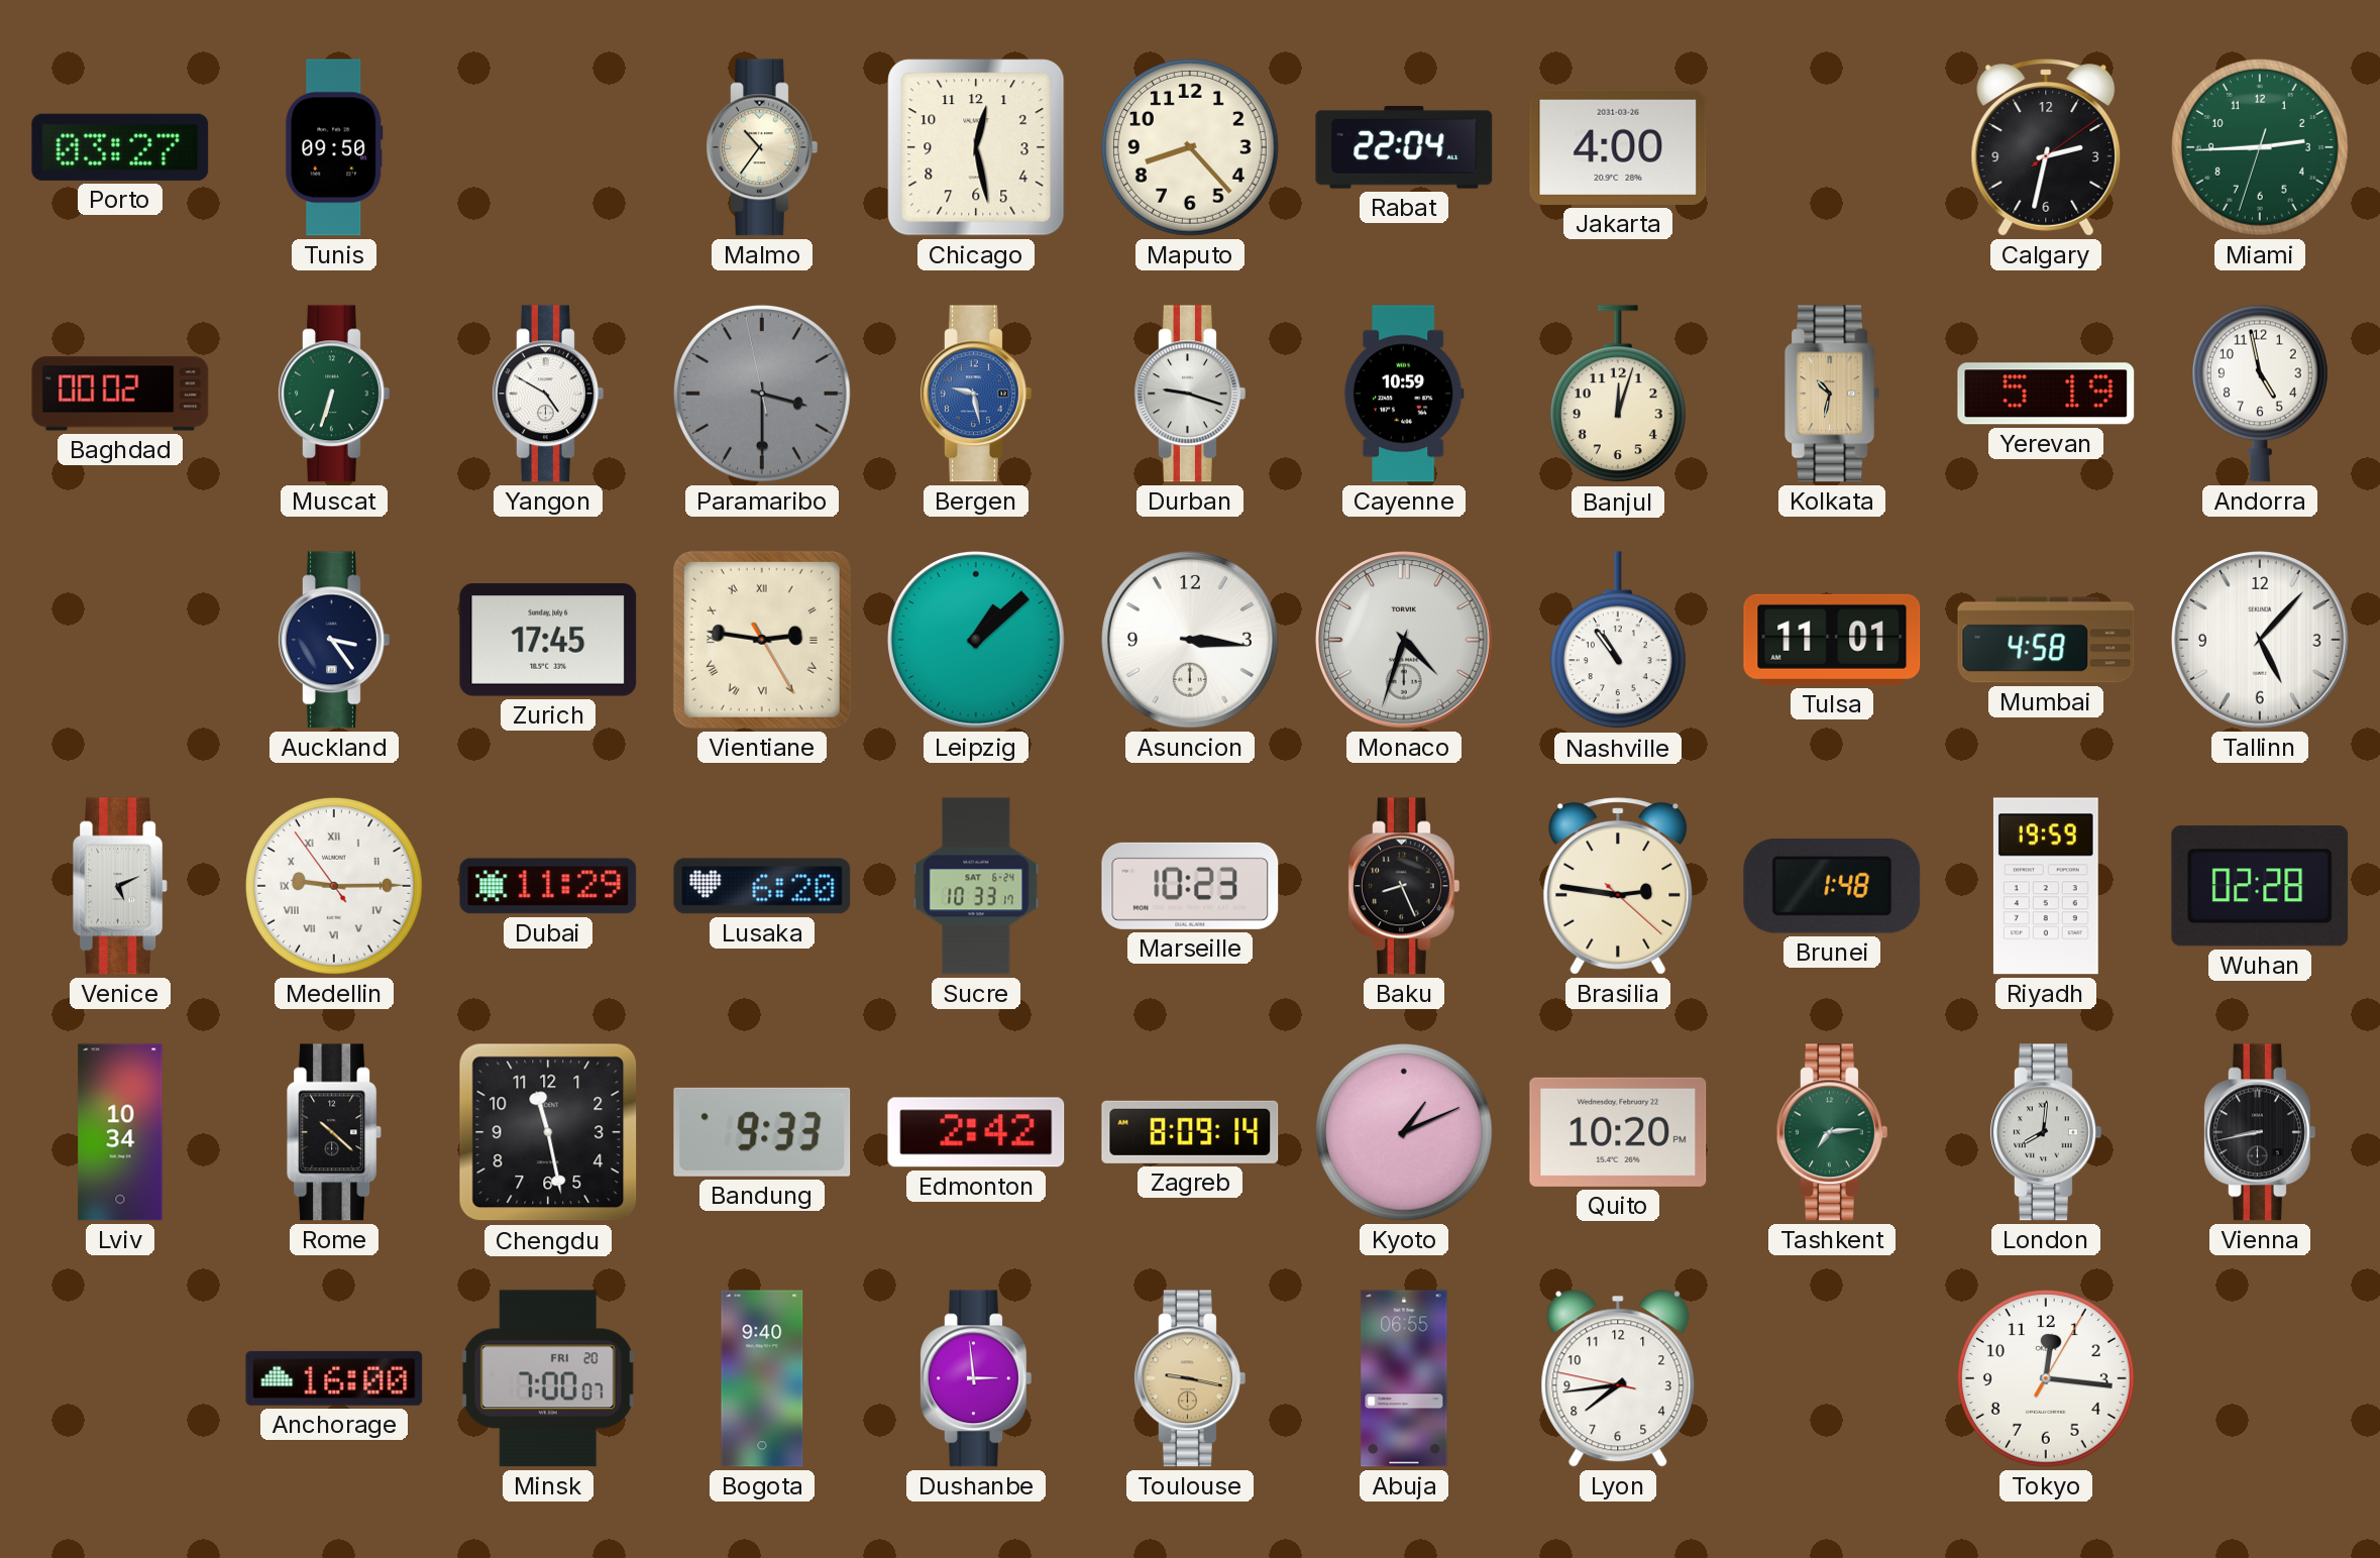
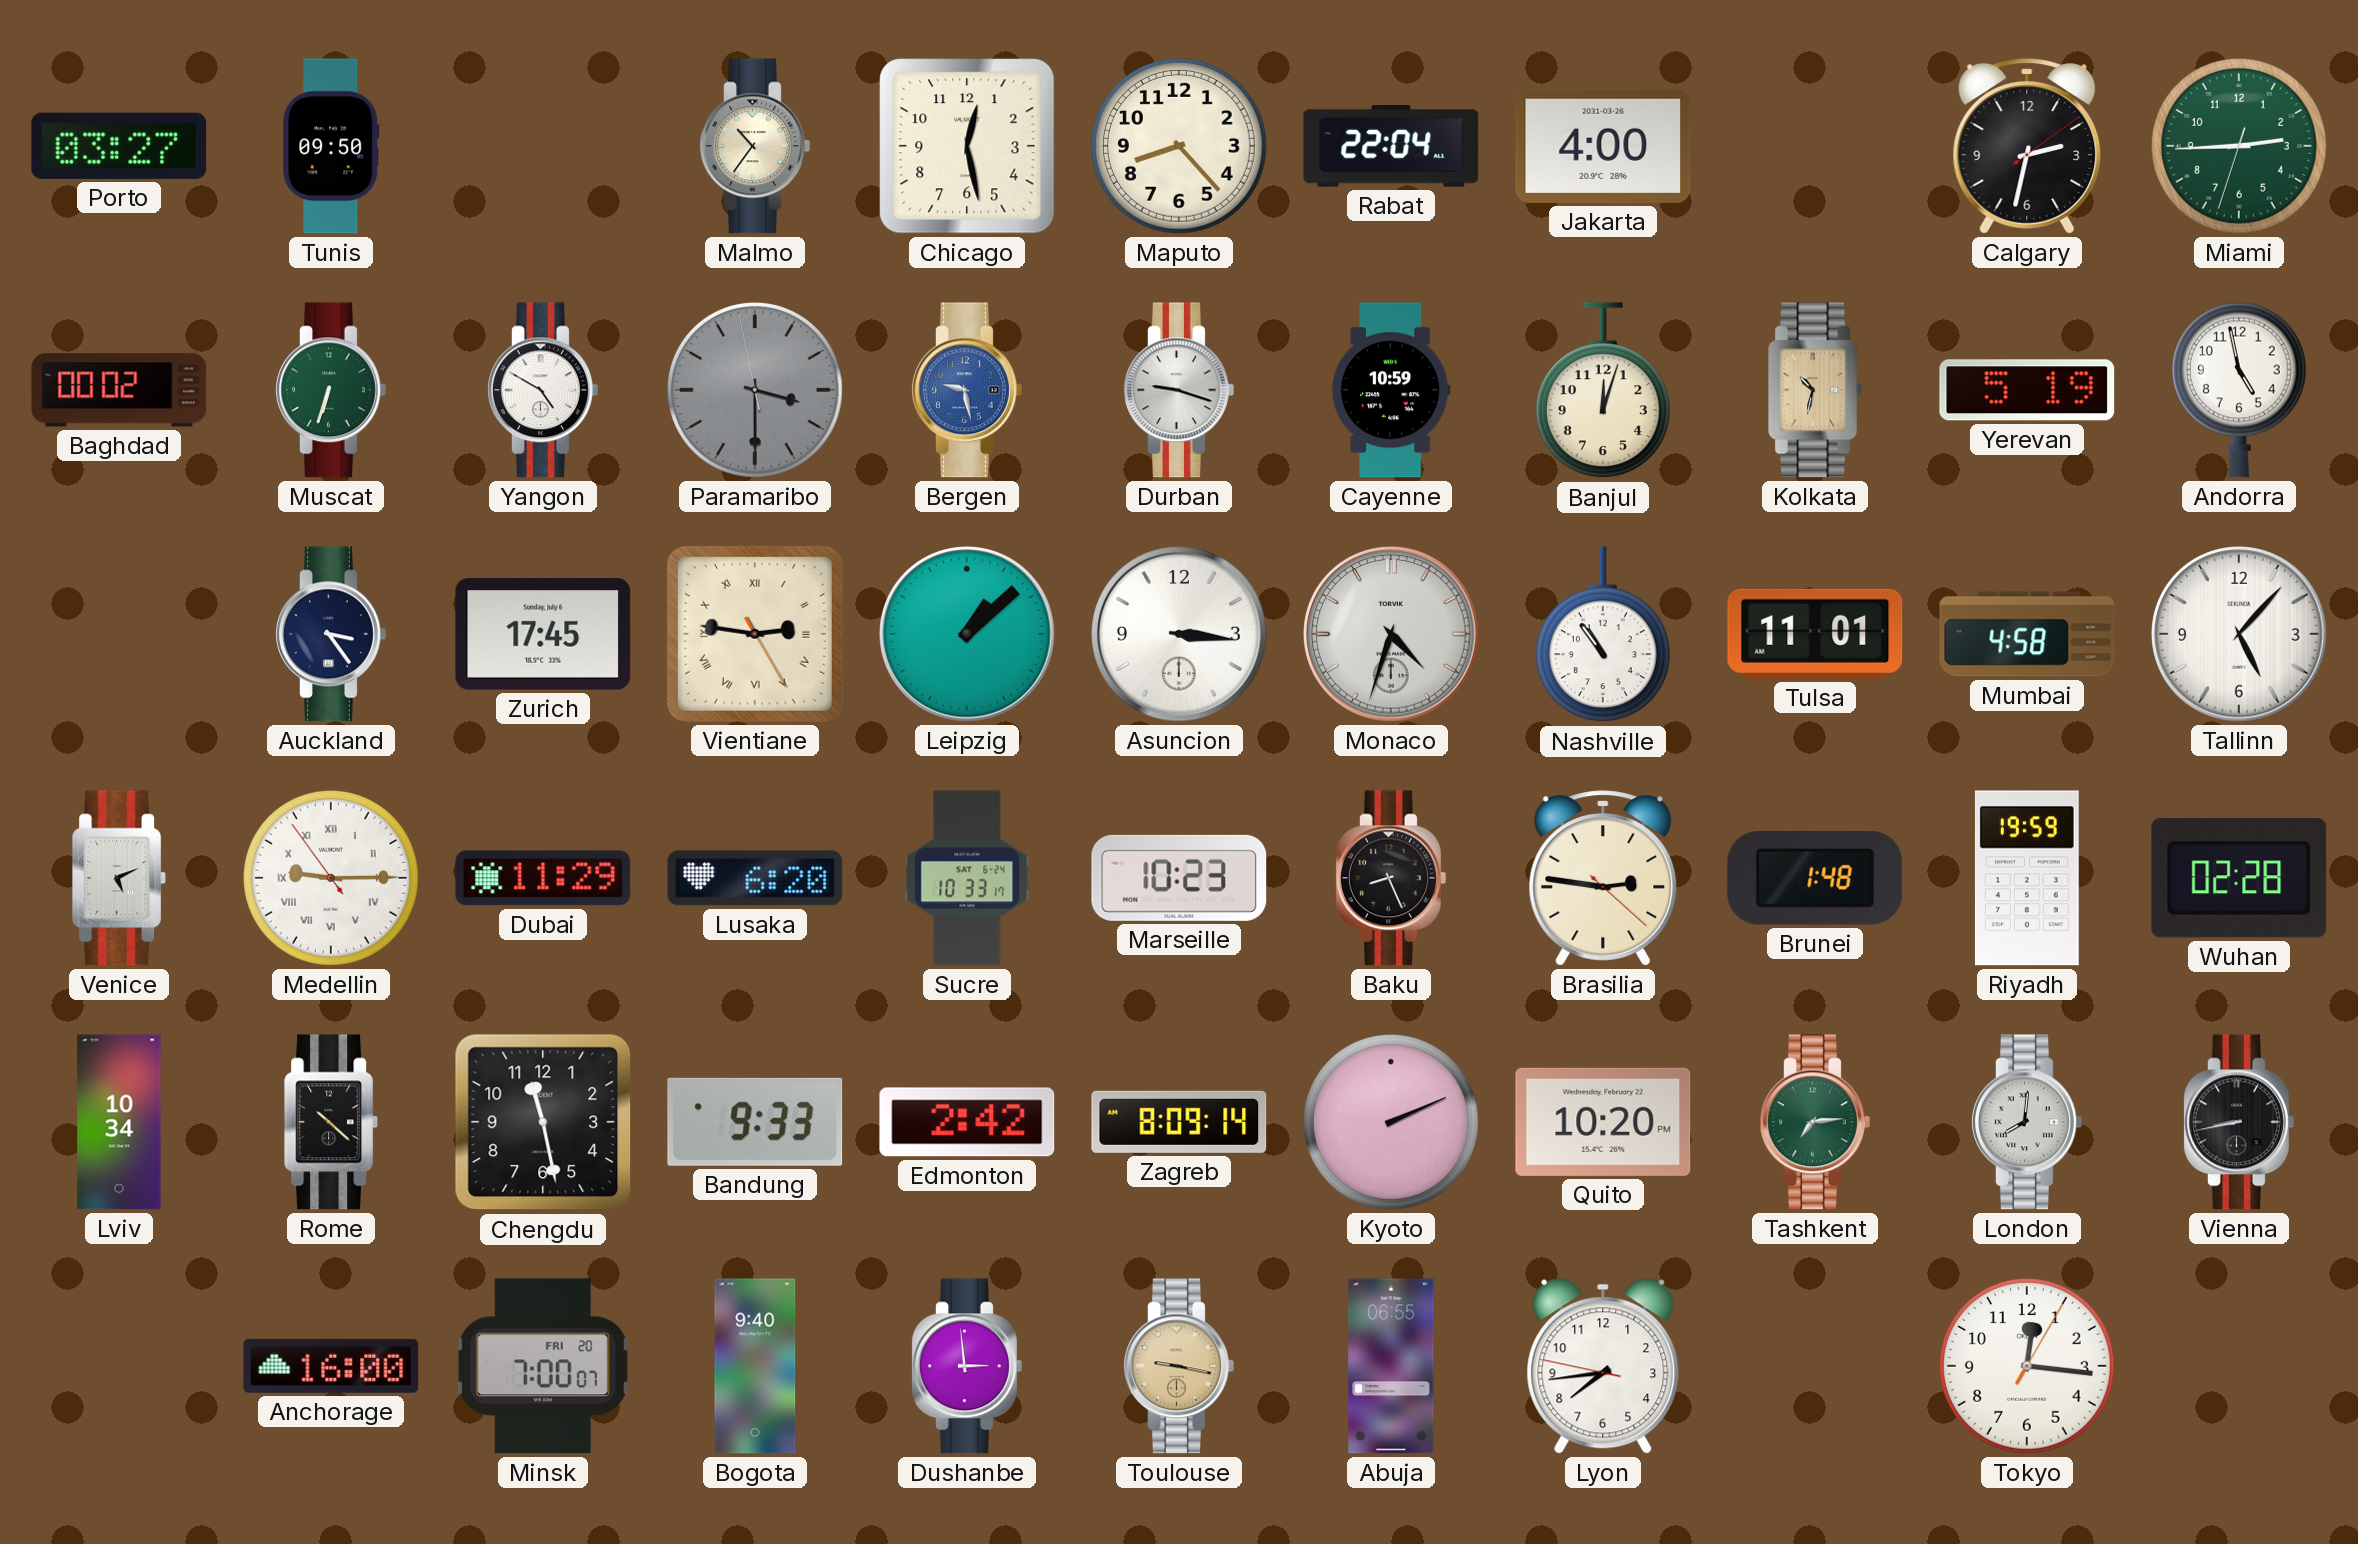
Kyoto: 1:11 -> 2:11
